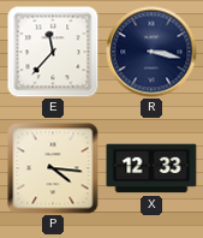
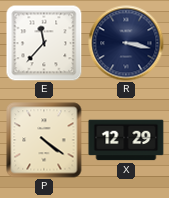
P: 4:16 -> 4:21
X: 12:33 -> 12:29
